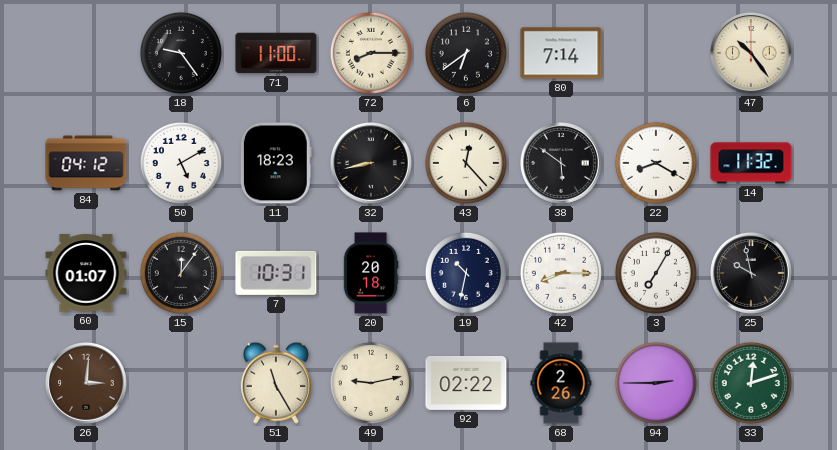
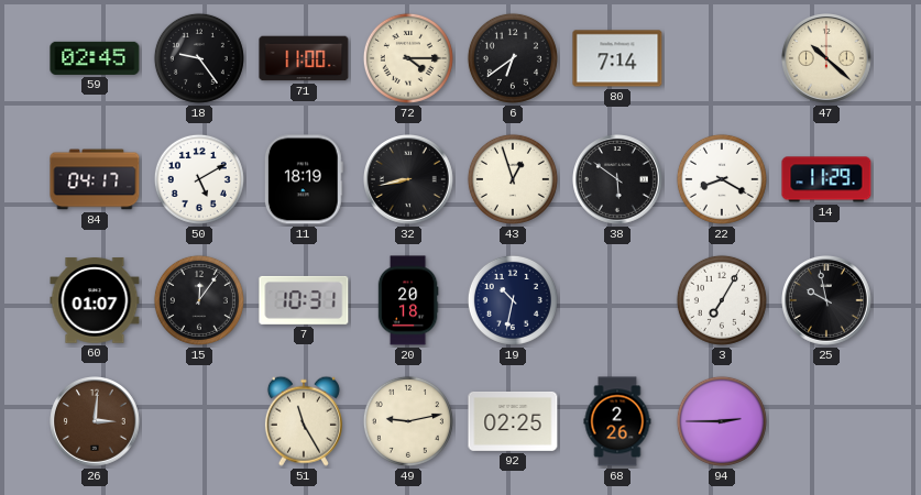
59: none -> 02:45
72: 8:15 -> 4:15
47: 10:24 -> 10:22
84: 04:12 -> 04:17
11: 18:23 -> 18:19
43: 12:23 -> 12:57
14: 11:32 -> 11:29
42: 8:15 -> none
92: 02:22 -> 02:25
33: 12:12 -> none
